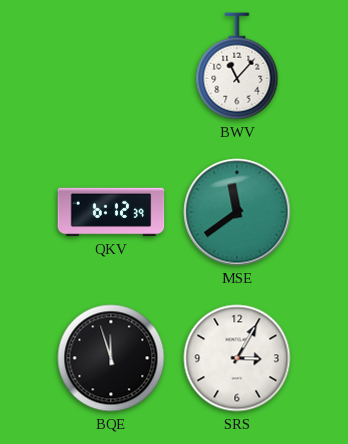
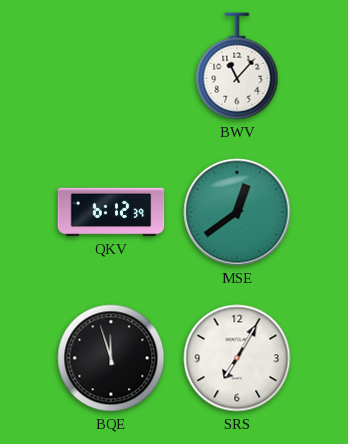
MSE: 11:39 -> 12:39
SRS: 3:05 -> 7:05
